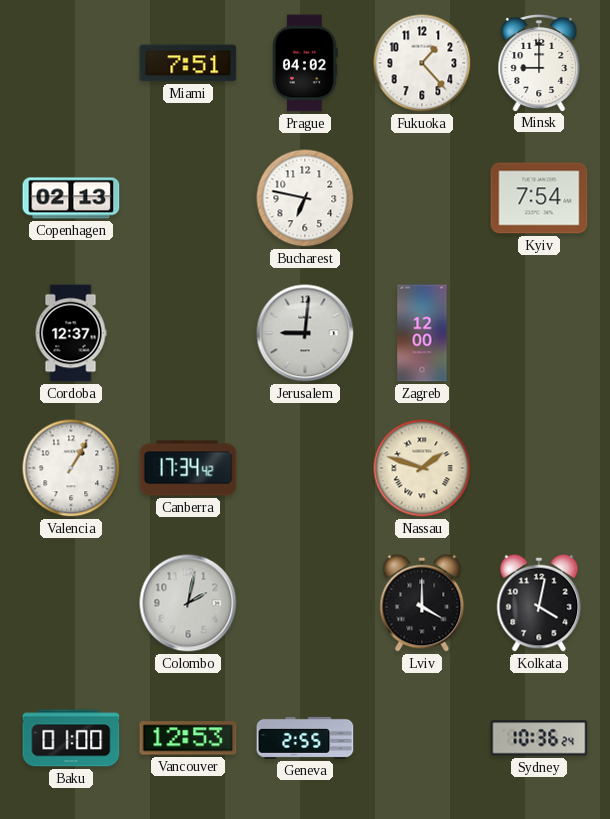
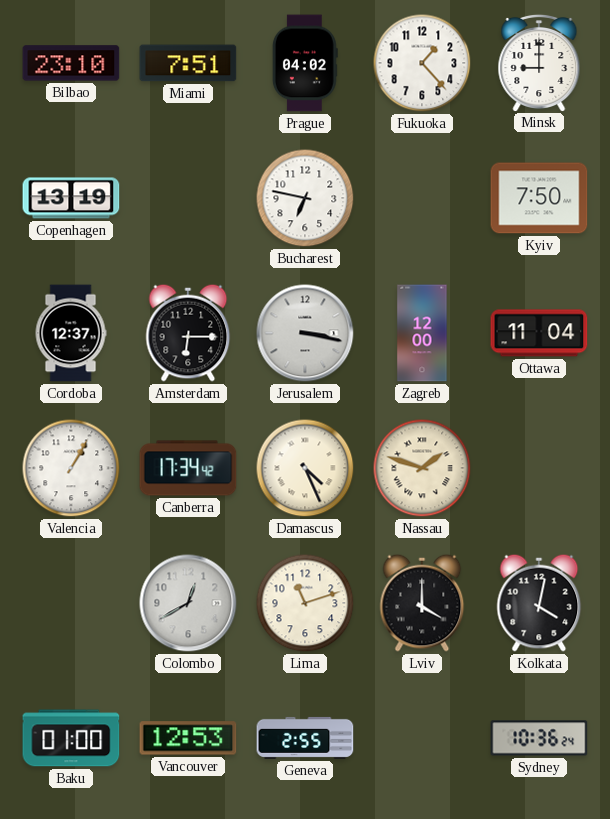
Bilbao: none -> 23:10
Copenhagen: 02:13 -> 13:19
Kyiv: 7:54 -> 7:50
Amsterdam: none -> 6:15
Jerusalem: 9:01 -> 3:17
Ottawa: none -> 11:04
Damascus: none -> 4:26
Colombo: 2:02 -> 12:40
Lima: none -> 11:12
